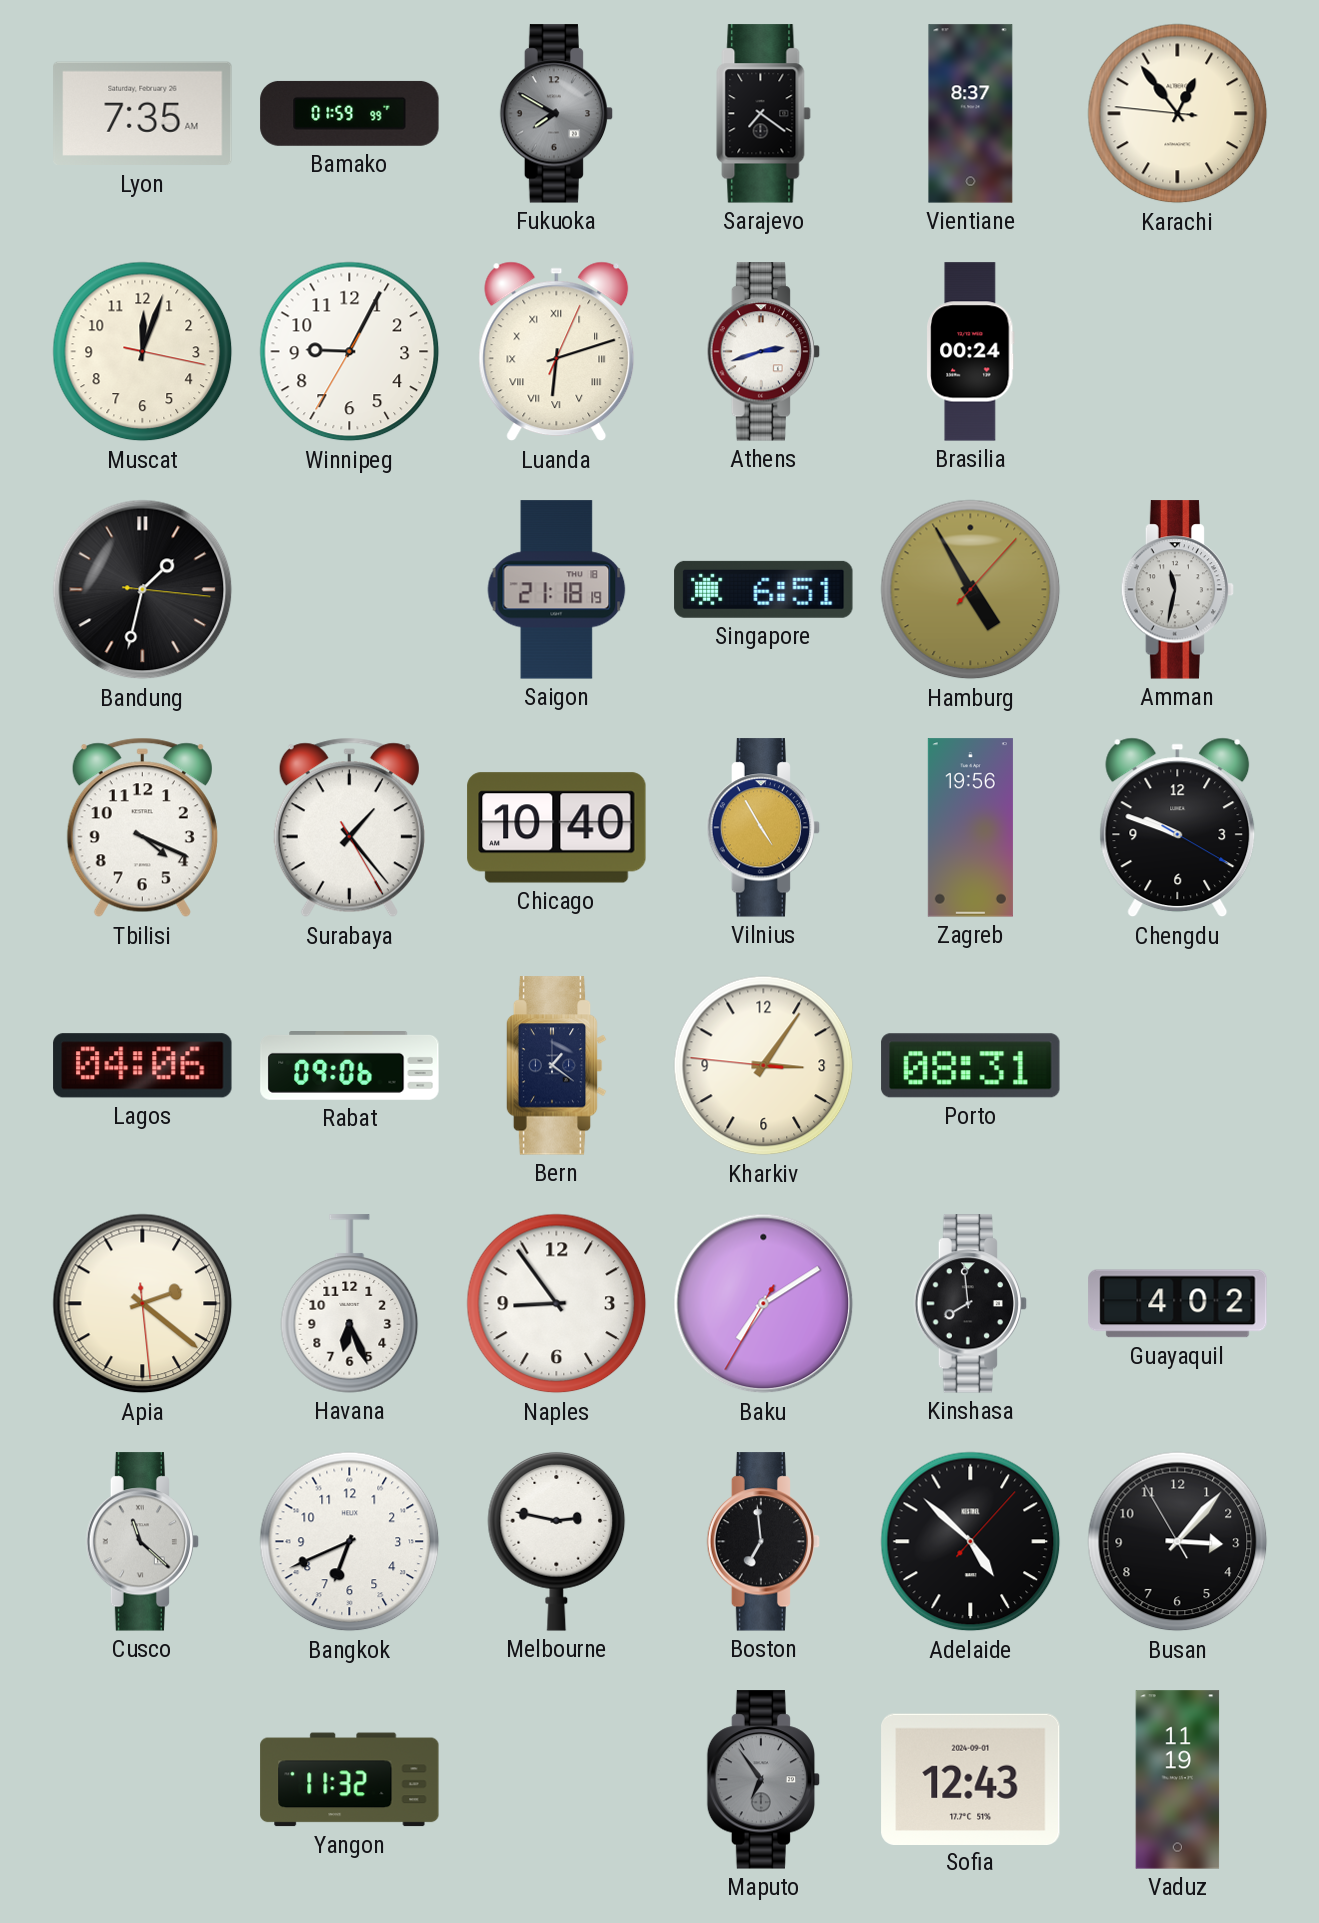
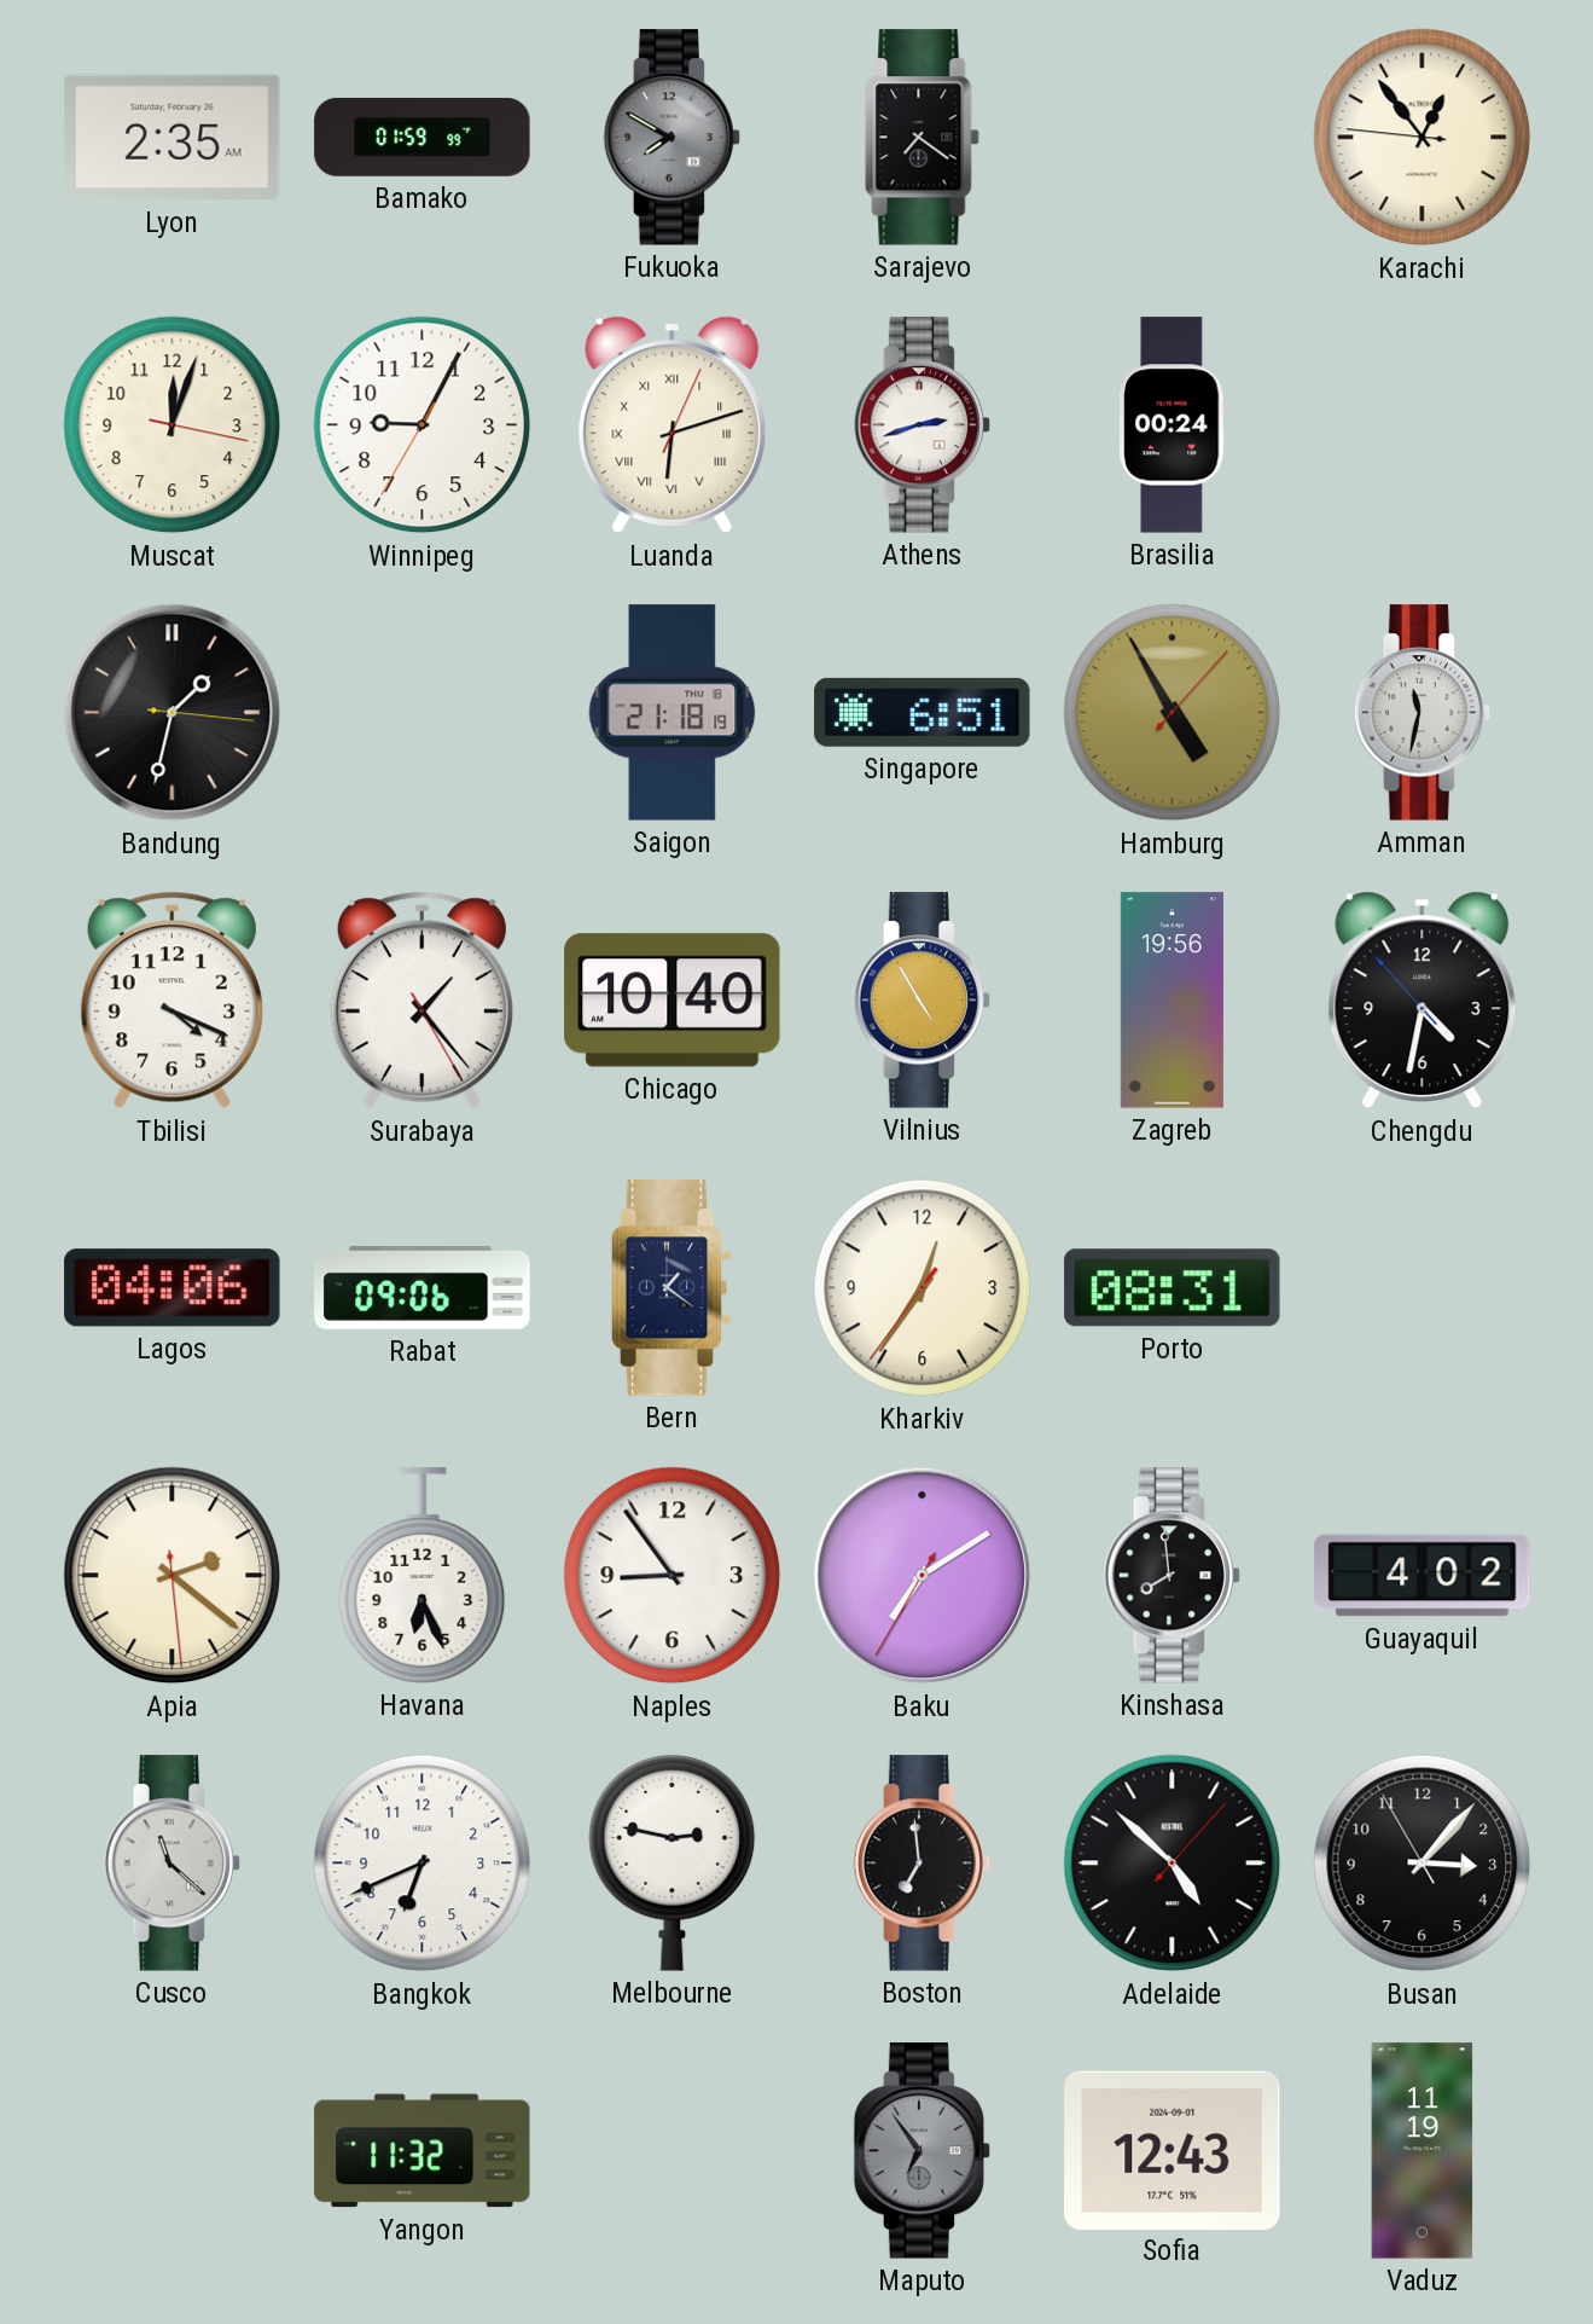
Lyon: 7:35 -> 2:35
Vientiane: 8:37 -> none
Chengdu: 9:48 -> 4:31
Kharkiv: 3:05 -> 12:35
